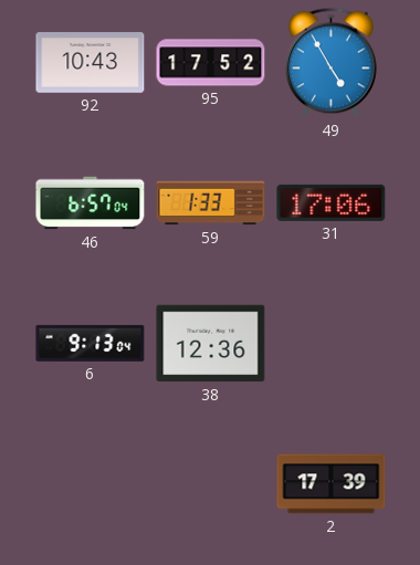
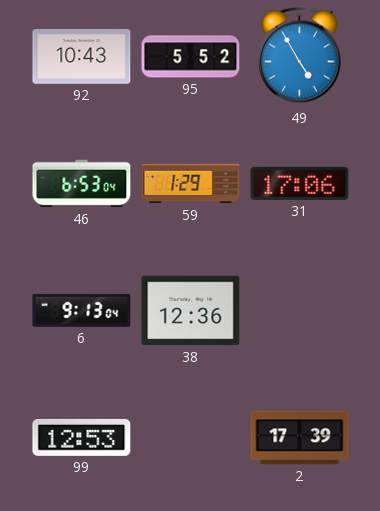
95: 17:52 -> 5:52
46: 6:57 -> 6:53
59: 1:33 -> 1:29
99: none -> 12:53
